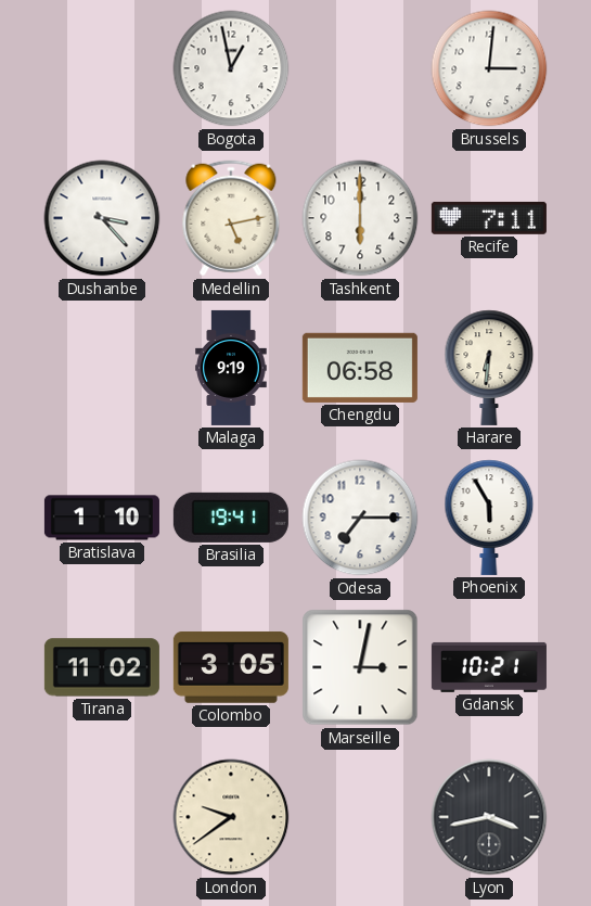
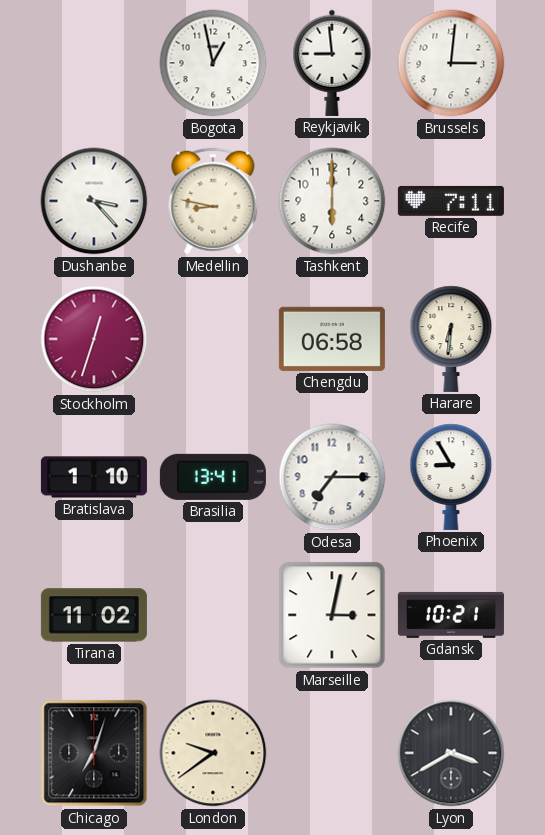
Reykjavik: none -> 8:59
Medellin: 5:13 -> 8:47
Stockholm: none -> 12:33
Malaga: 9:19 -> none
Brasilia: 19:41 -> 13:41
Phoenix: 5:55 -> 8:55
Colombo: 3:05 -> none
Chicago: none -> 7:03
Lyon: 3:43 -> 3:40
